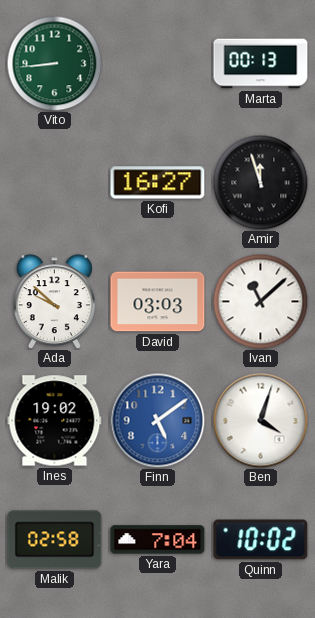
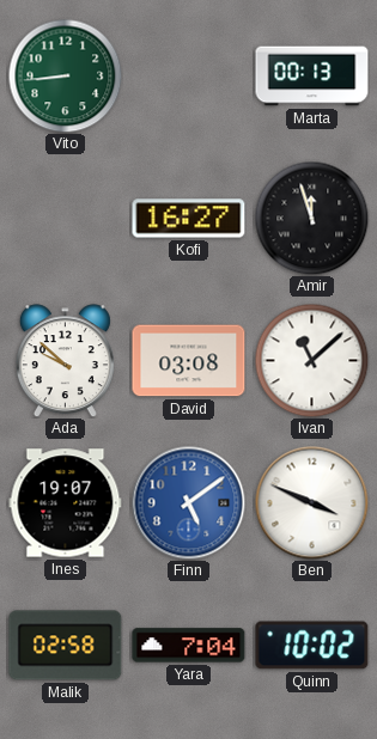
David: 03:03 -> 03:08
Ines: 19:02 -> 19:07
Ben: 4:03 -> 3:49
